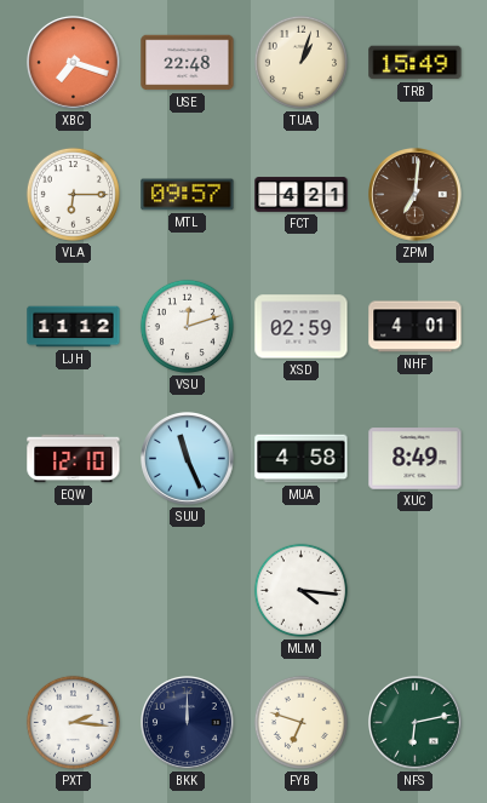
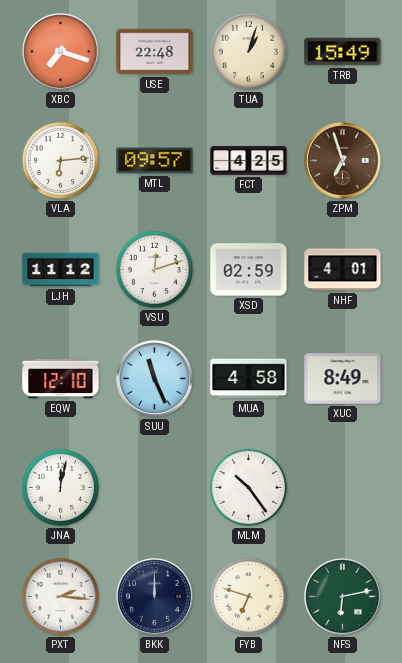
VLA: 6:15 -> 6:14
FCT: 4:21 -> 4:25
ZPM: 7:01 -> 6:57
JNA: none -> 12:02
MLM: 4:16 -> 10:24
